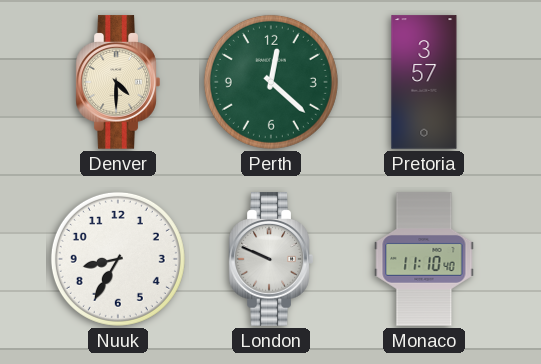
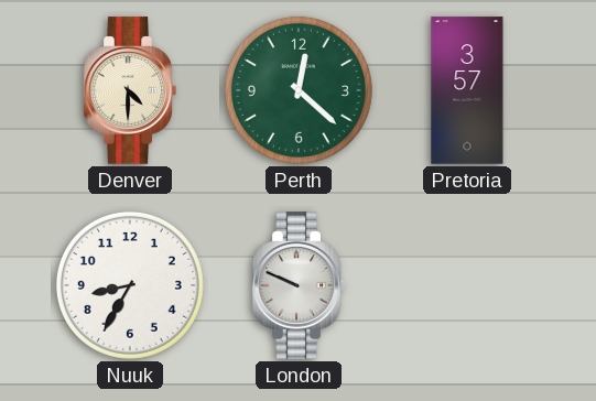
Monaco: 11:10 -> none
